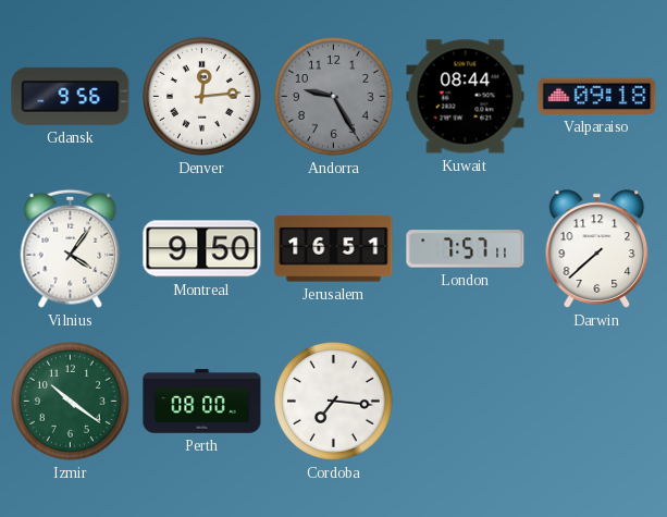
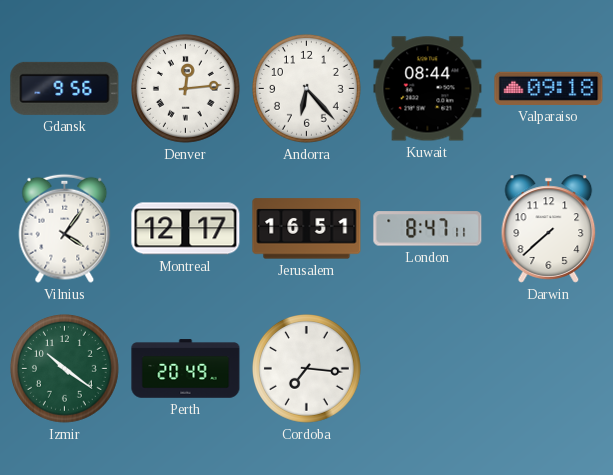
Andorra: 9:25 -> 6:23
Andorra dial: grey -> white
Montreal: 9:50 -> 12:17
London: 7:57 -> 8:47
Perth: 08:00 -> 20:49
